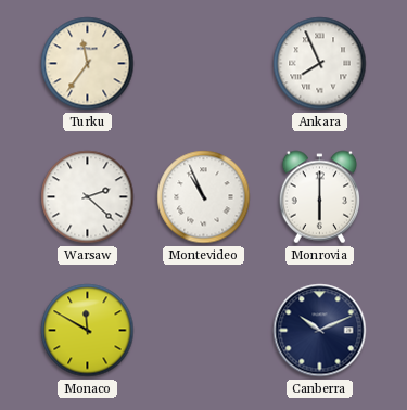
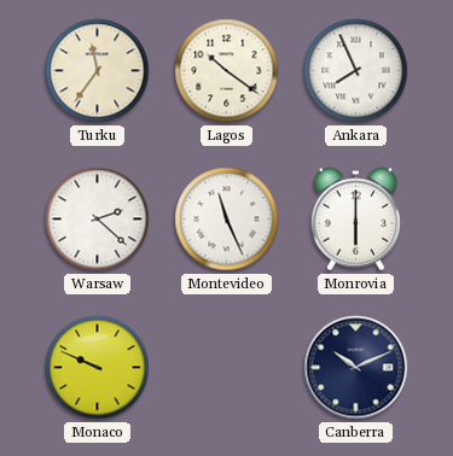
Lagos: none -> 10:21
Montevideo: 10:56 -> 11:26
Monaco: 11:50 -> 9:49
